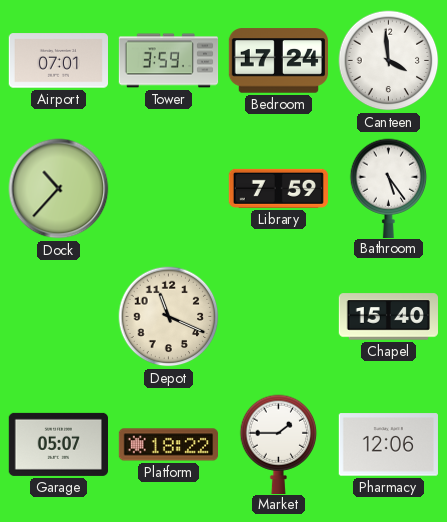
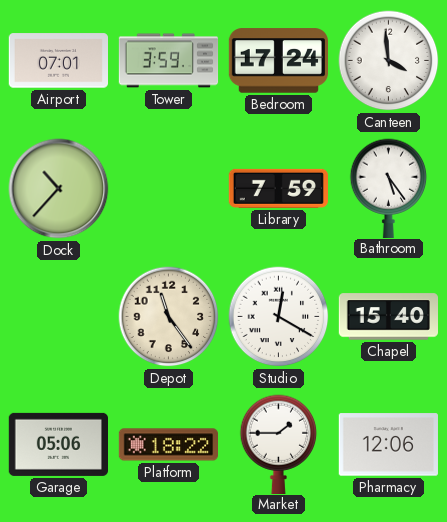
Depot: 11:19 -> 11:24
Studio: none -> 12:20
Garage: 05:07 -> 05:06
